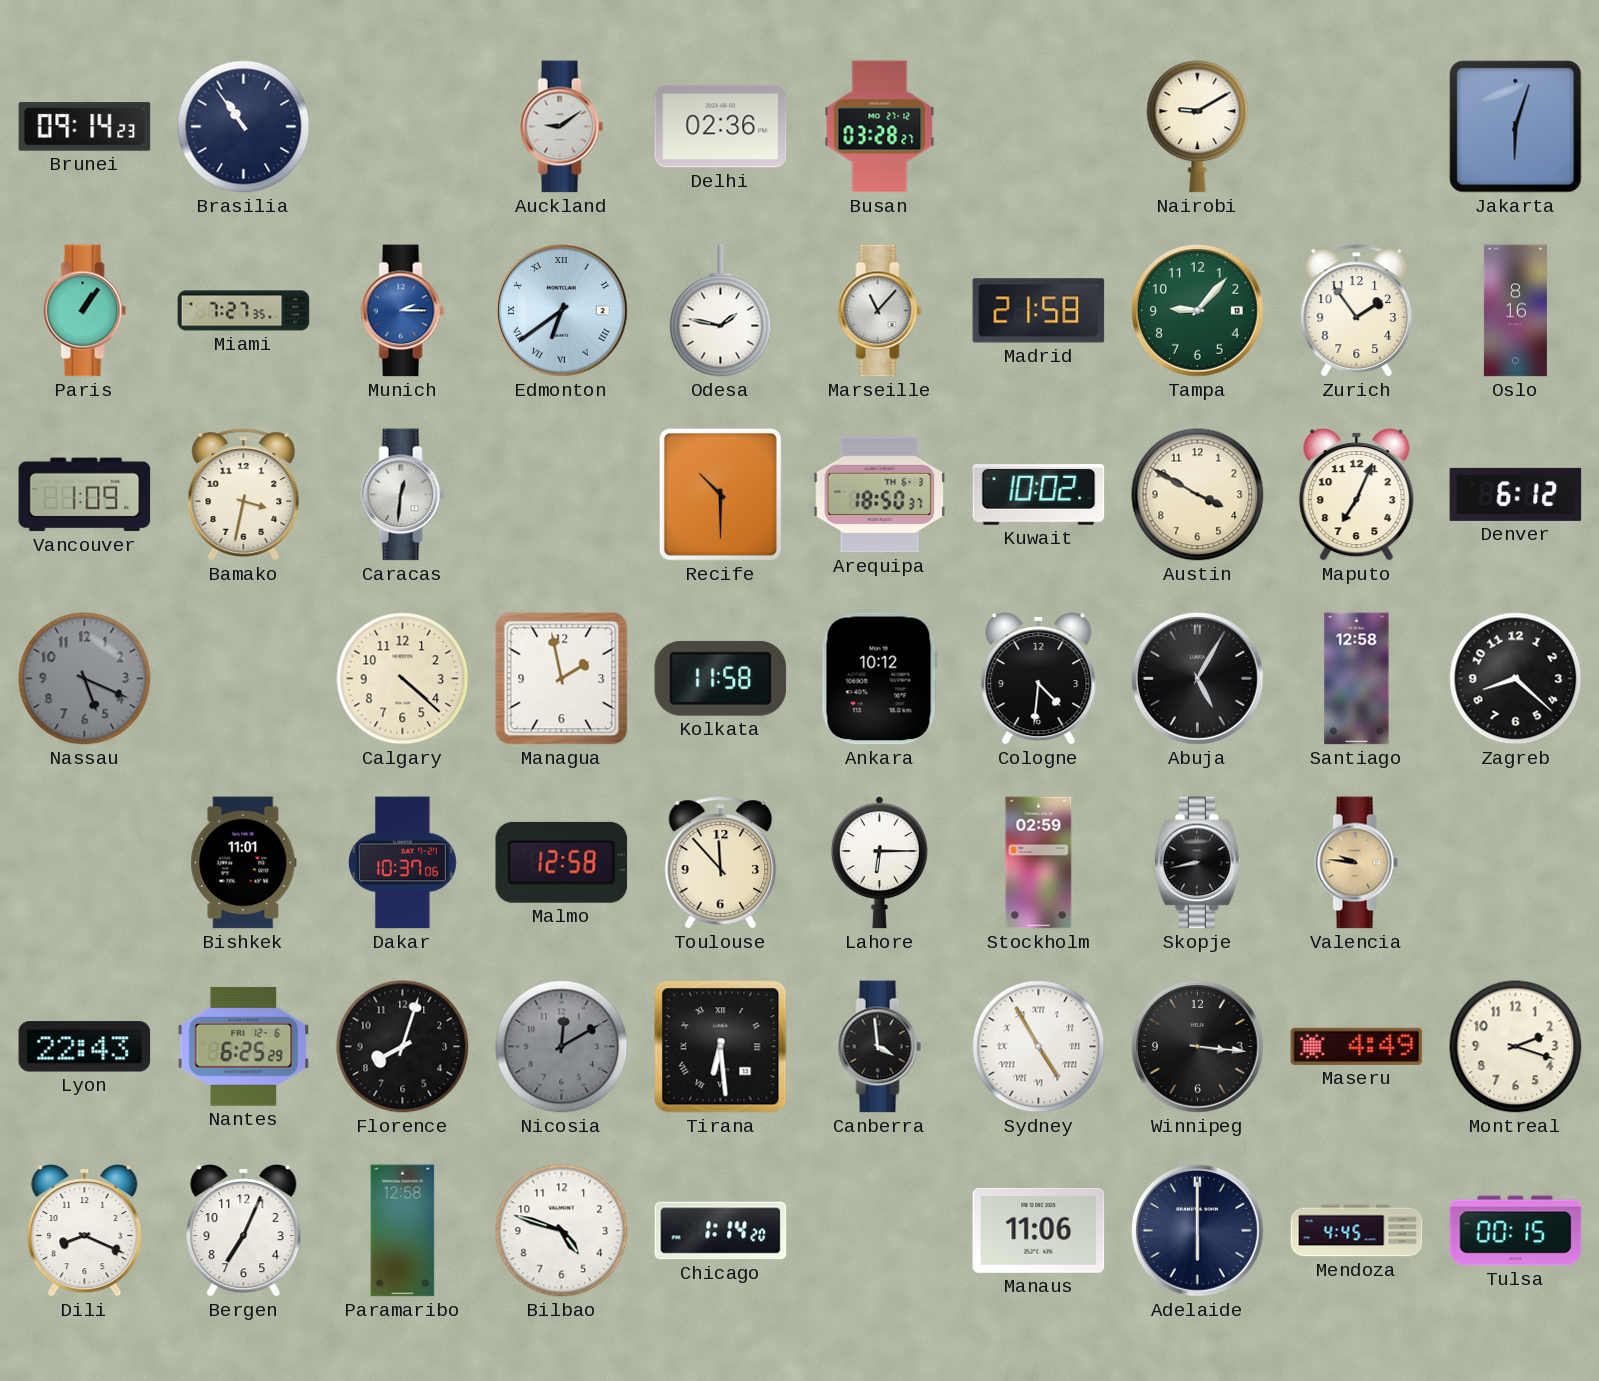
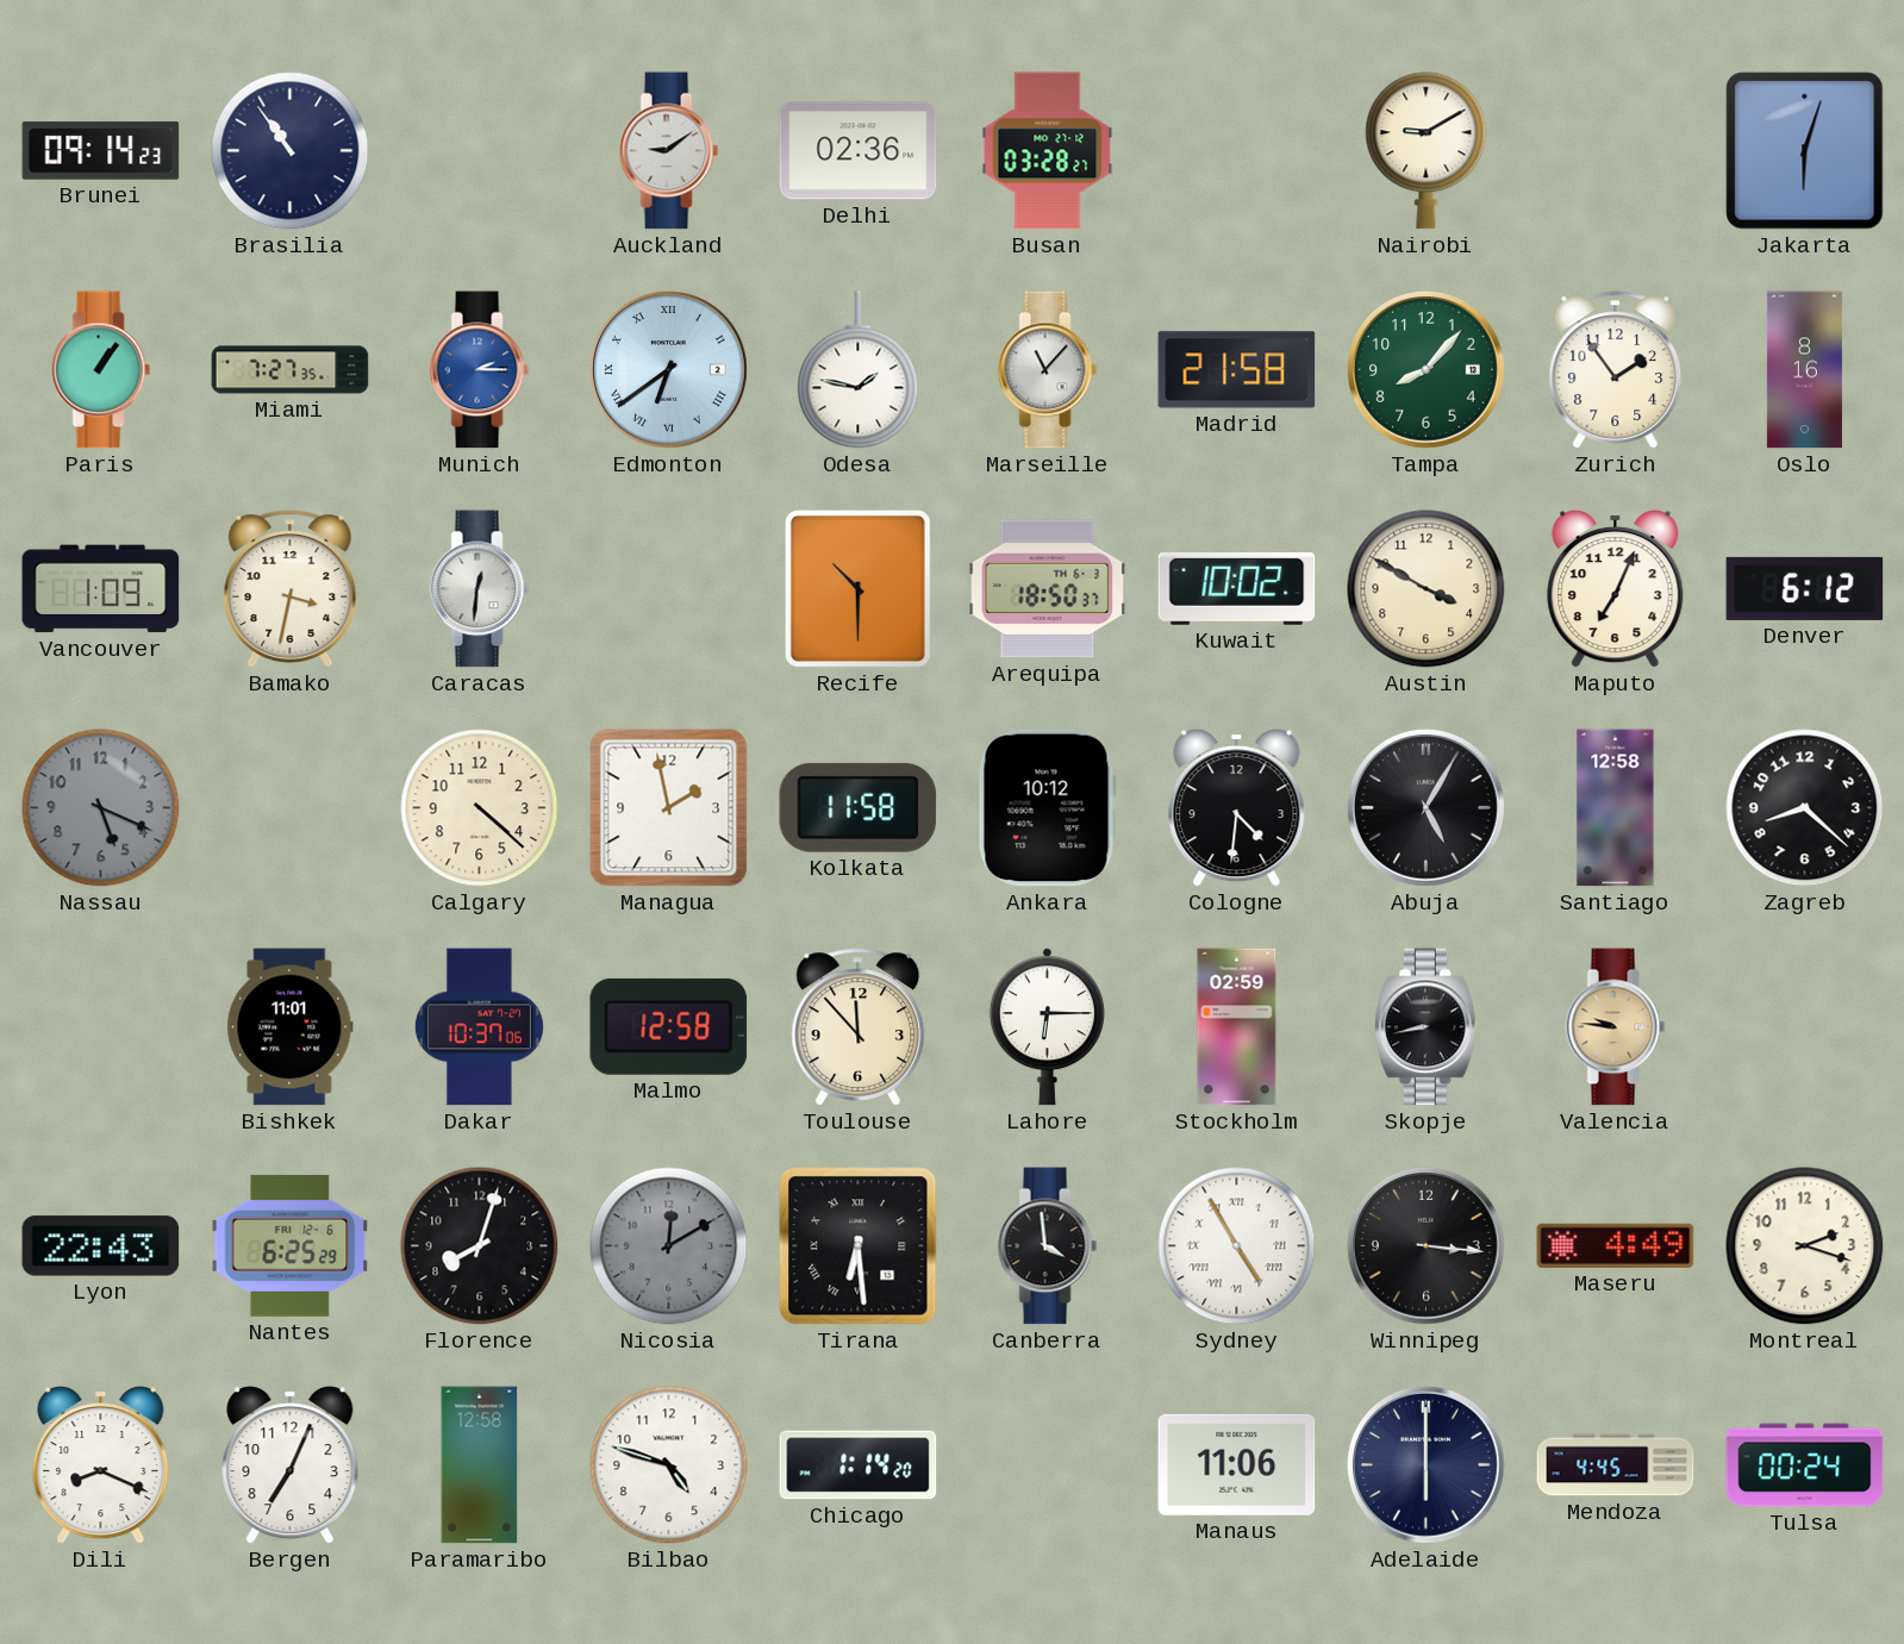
Tampa: 9:07 -> 8:07
Tulsa: 00:15 -> 00:24
